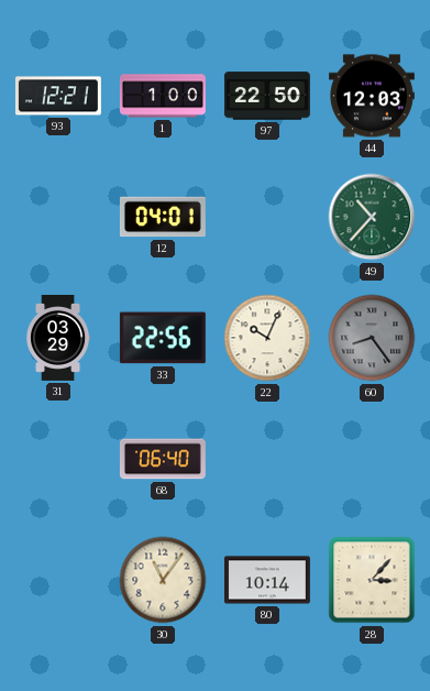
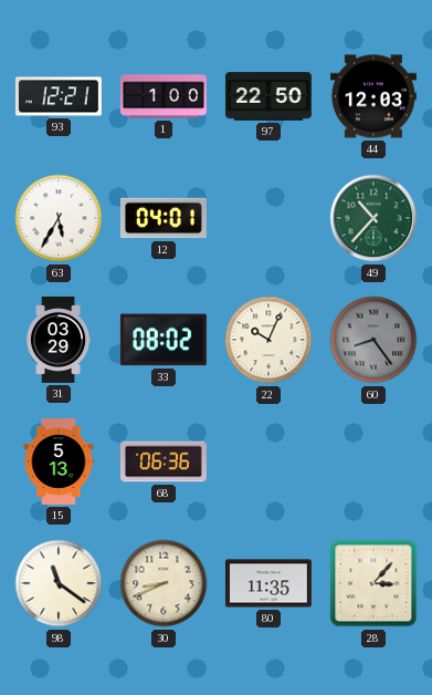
63: none -> 5:35
33: 22:56 -> 08:02
15: none -> 5:13
68: 06:40 -> 06:36
98: none -> 11:21
30: 11:06 -> 8:41
80: 10:14 -> 11:35
